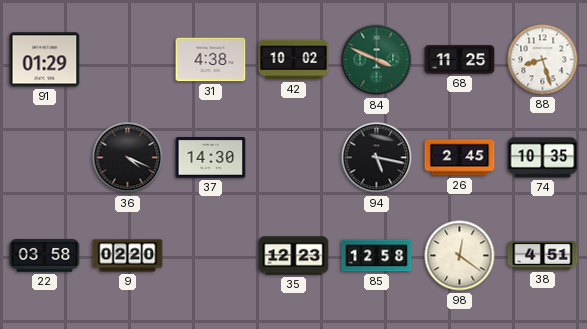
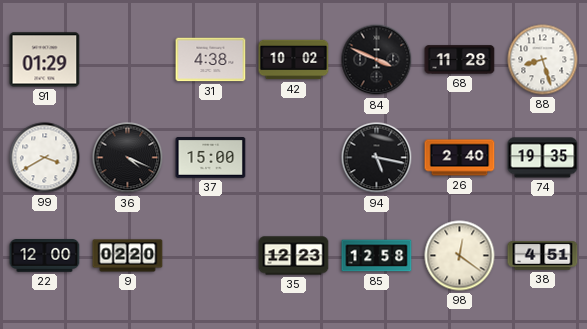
84 dial: green -> black
68: 11:25 -> 11:28
99: none -> 3:40
37: 14:30 -> 15:00
26: 2:45 -> 2:40
74: 10:35 -> 19:35
22: 03:58 -> 12:00
